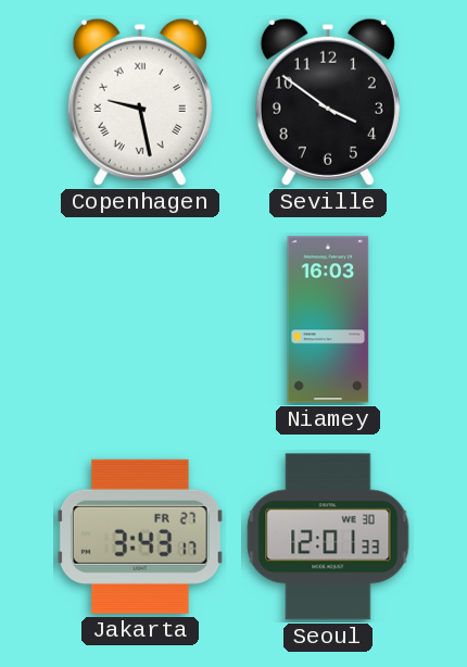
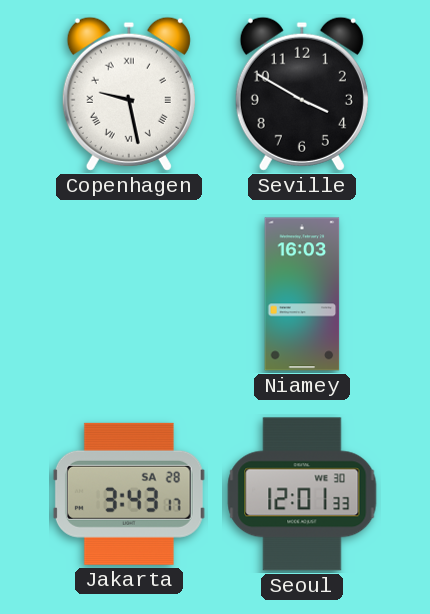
Seville: 3:51 -> 3:50
Jakarta date: FR 27 -> SA 28
